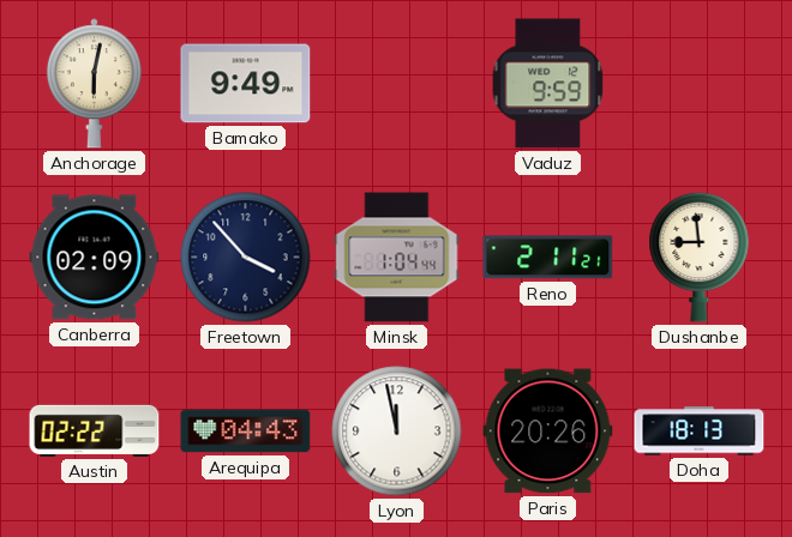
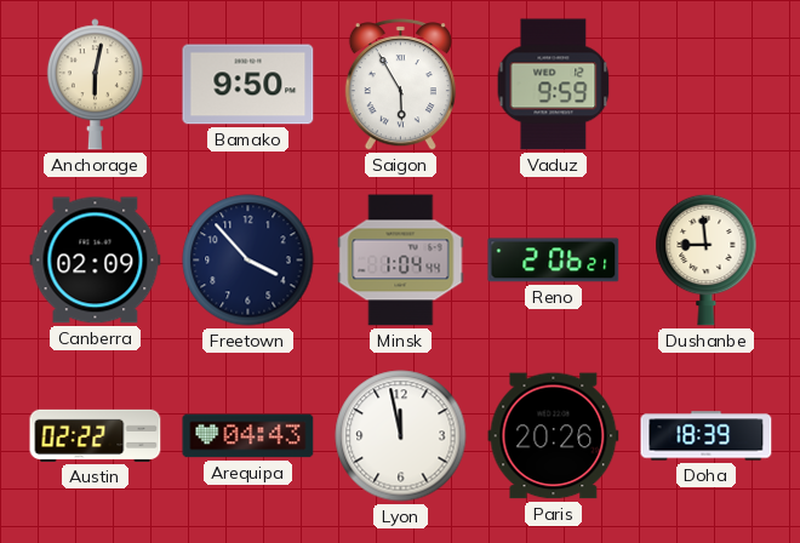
Bamako: 9:49 -> 9:50
Saigon: none -> 5:55
Reno: 2:11 -> 2:06
Doha: 18:13 -> 18:39
